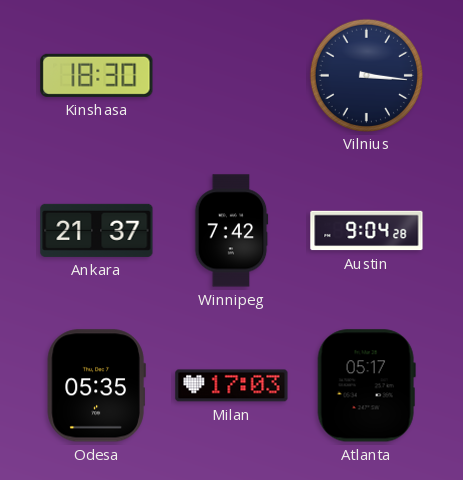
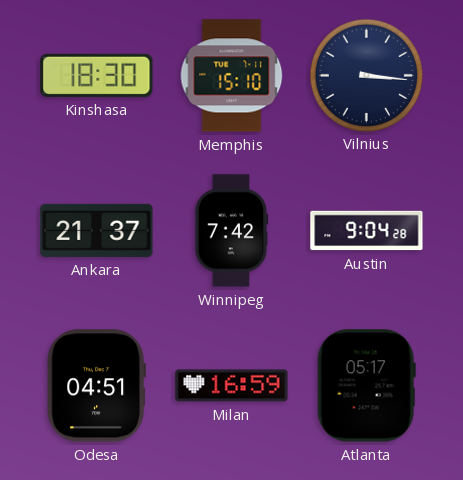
Memphis: none -> 15:10
Odesa: 05:35 -> 04:51
Milan: 17:03 -> 16:59
